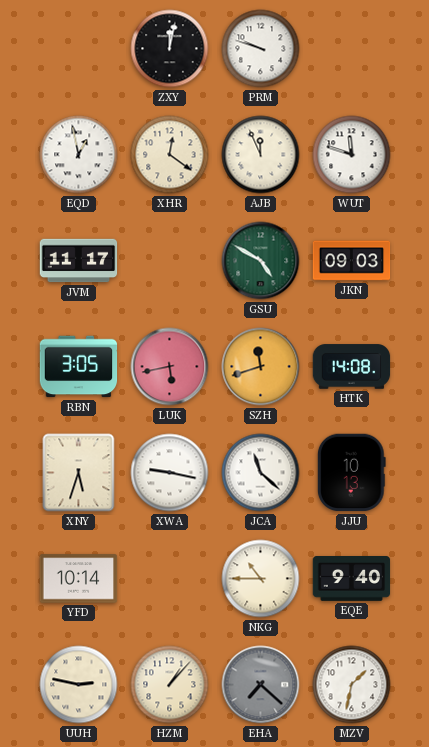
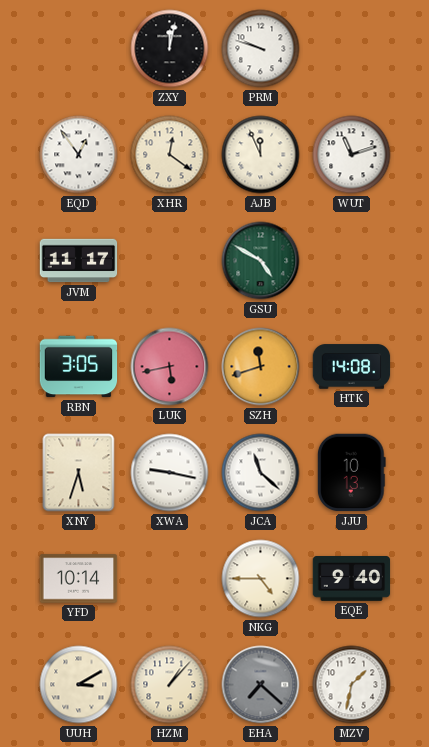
EQD: 12:58 -> 12:54
WUT: 11:48 -> 11:12
JKN: 09:03 -> none
NKG: 10:45 -> 4:45
UUH: 2:47 -> 3:10
